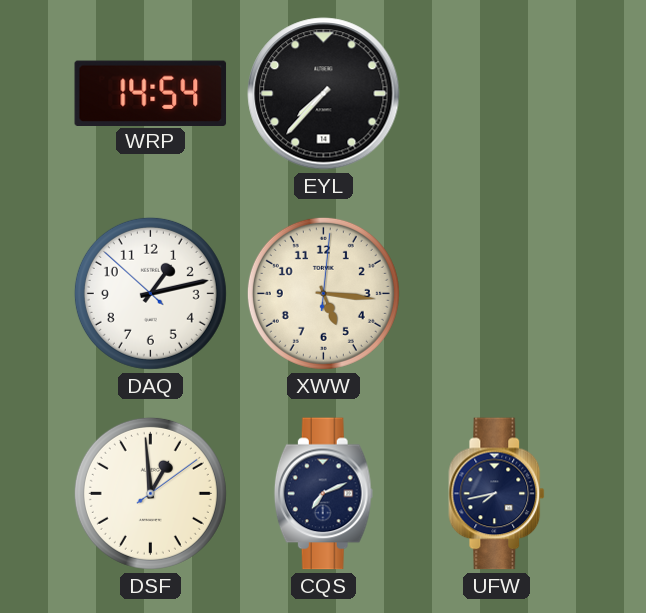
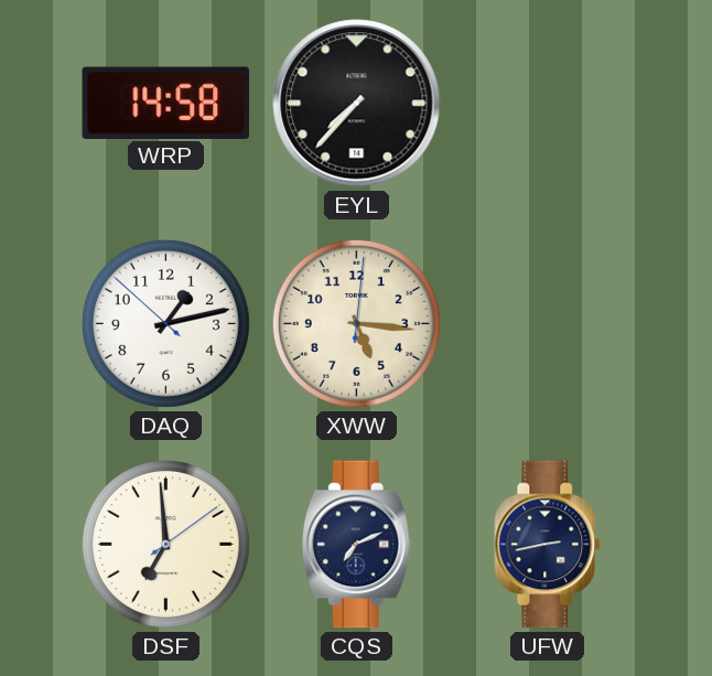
WRP: 14:54 -> 14:58
DSF: 12:59 -> 6:59
UFW: 7:43 -> 2:43
